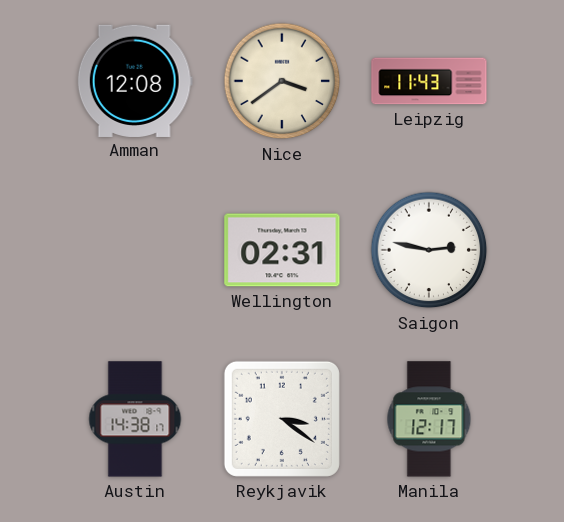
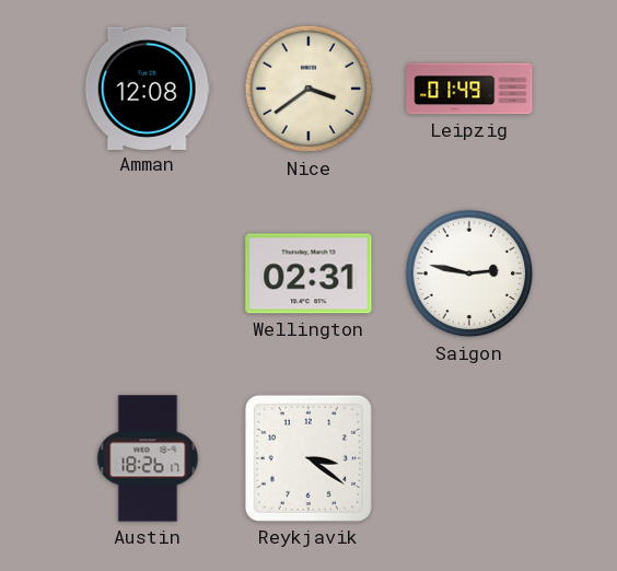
Leipzig: 11:43 -> 01:49
Austin: 14:38 -> 18:26
Manila: 12:17 -> none
